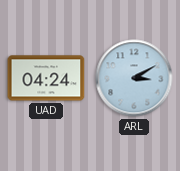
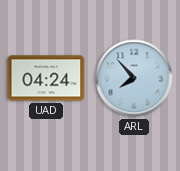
ARL: 3:10 -> 7:53
